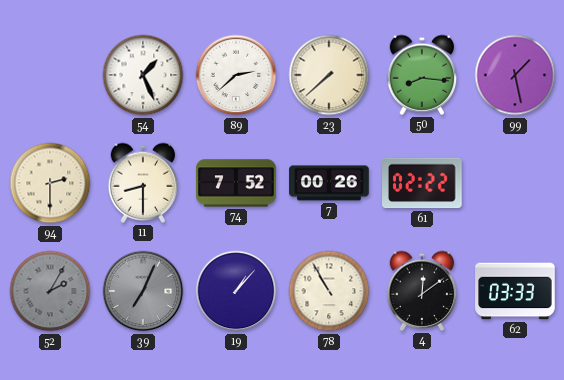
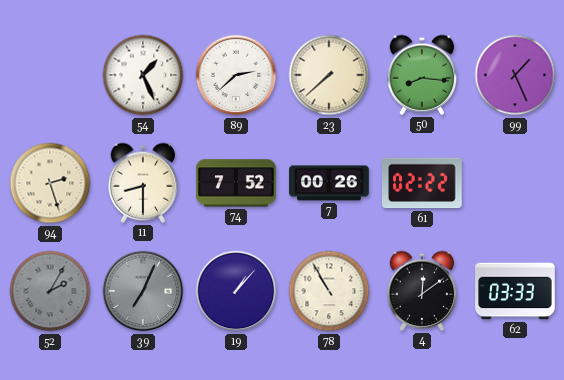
99: 1:28 -> 1:26
94: 2:30 -> 2:27
